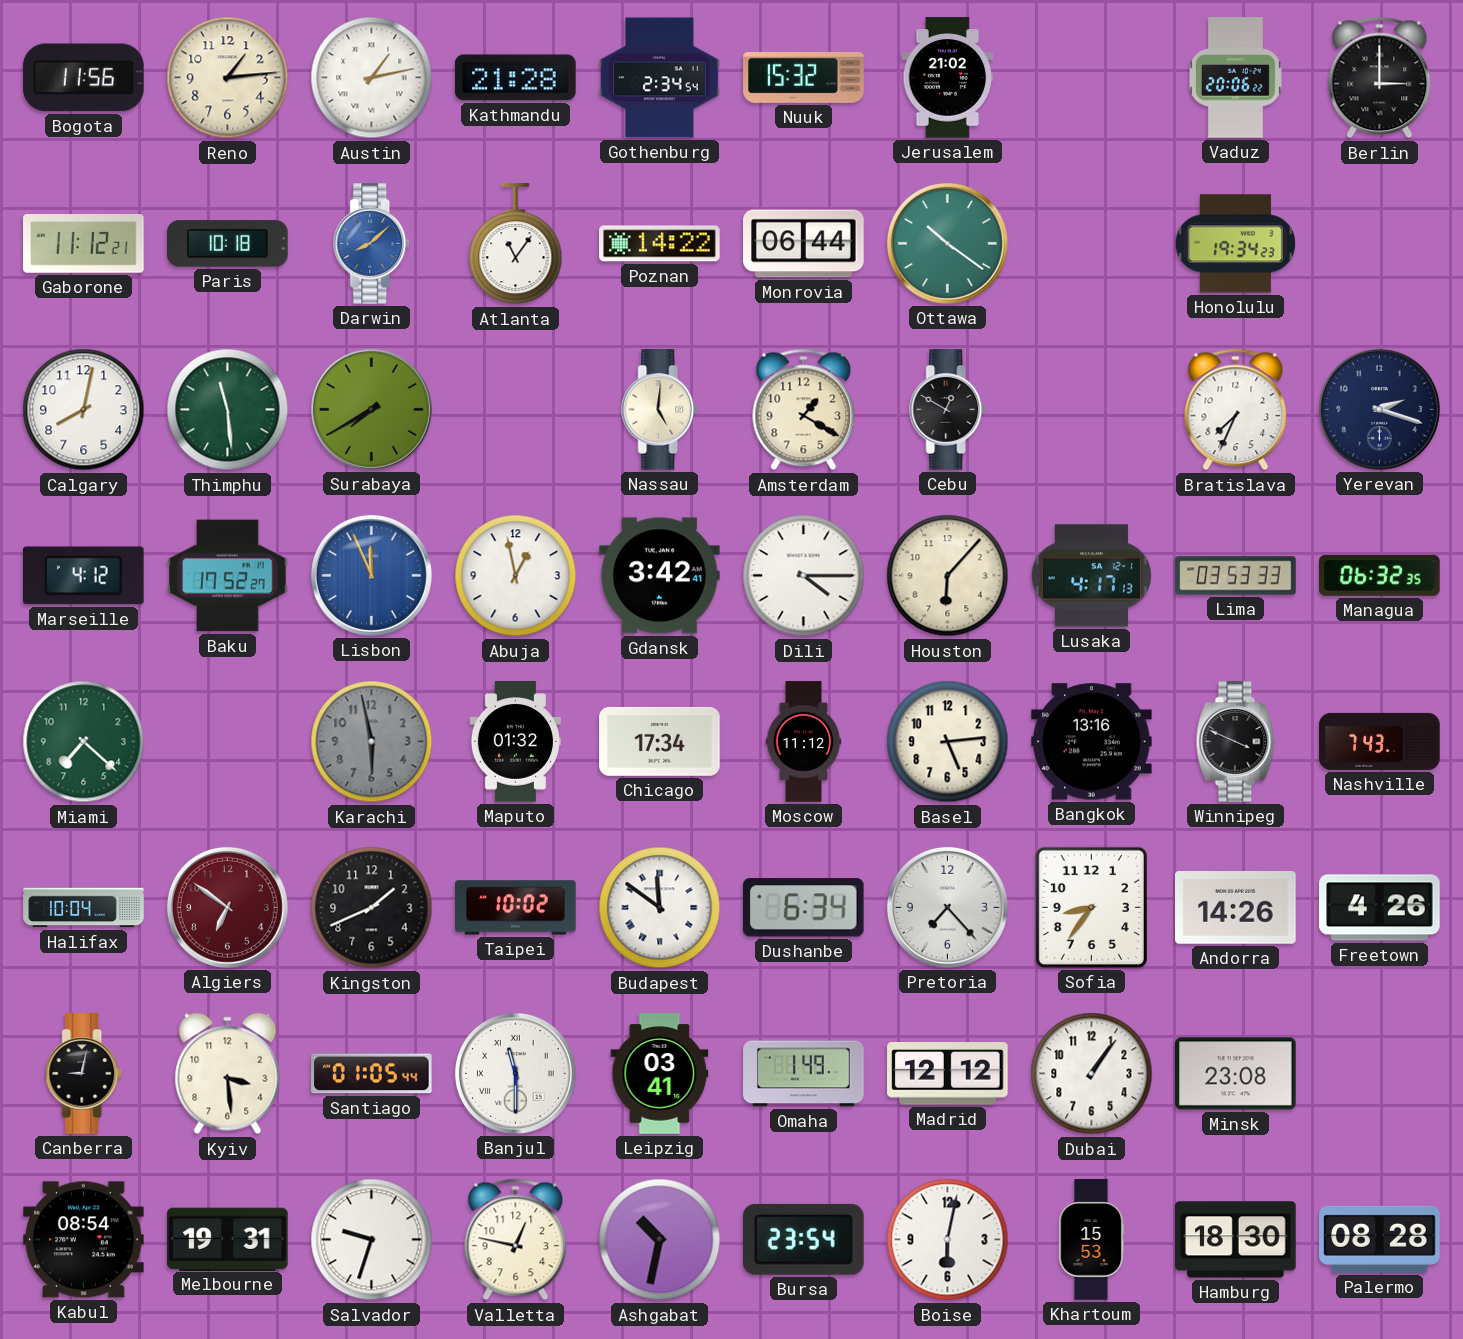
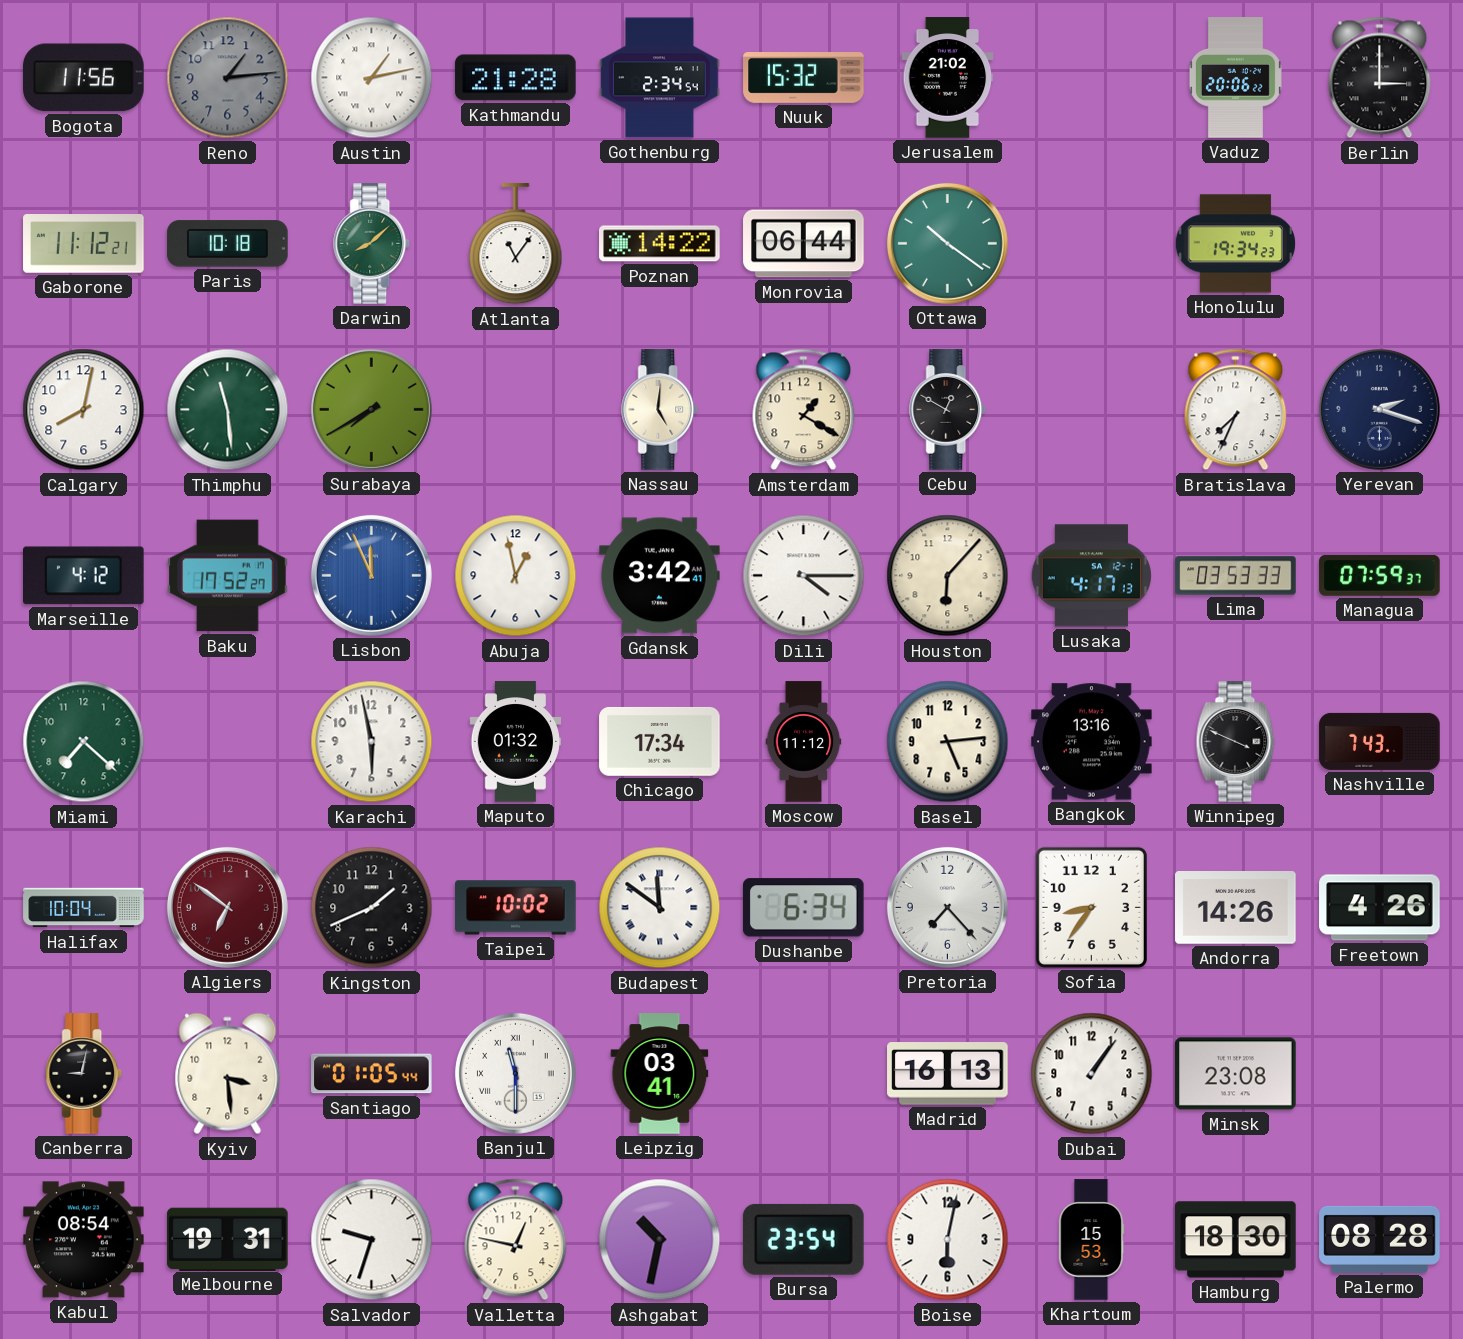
Reno dial: cream -> grey
Darwin dial: blue -> green
Managua: 06:32 -> 07:59
Karachi dial: grey -> white
Omaha: 1:49 -> none
Madrid: 12:12 -> 16:13
